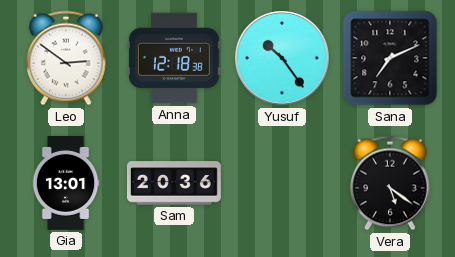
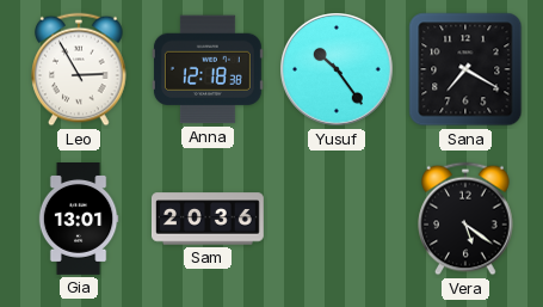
Leo: 2:51 -> 2:55
Sana: 7:11 -> 7:20
